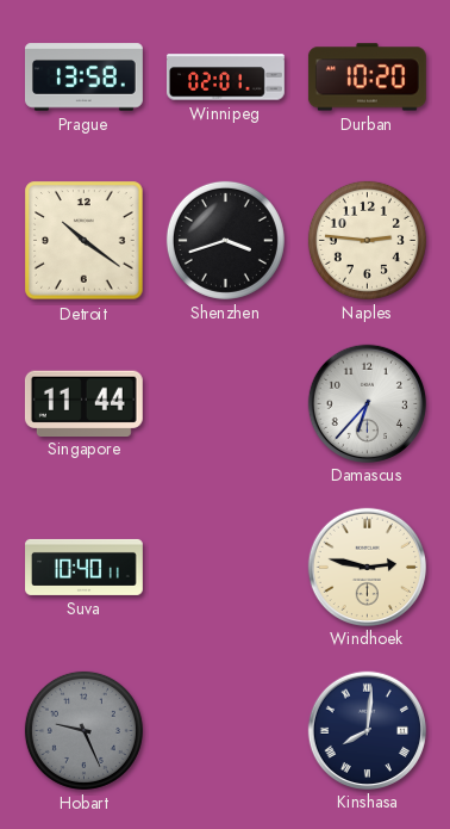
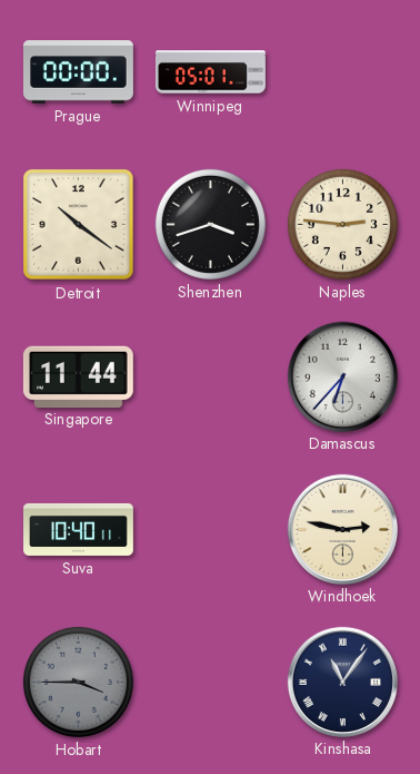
Prague: 13:58 -> 00:00
Winnipeg: 02:01 -> 05:01
Durban: 10:20 -> none
Hobart: 9:26 -> 3:45
Kinshasa: 8:01 -> 11:06
